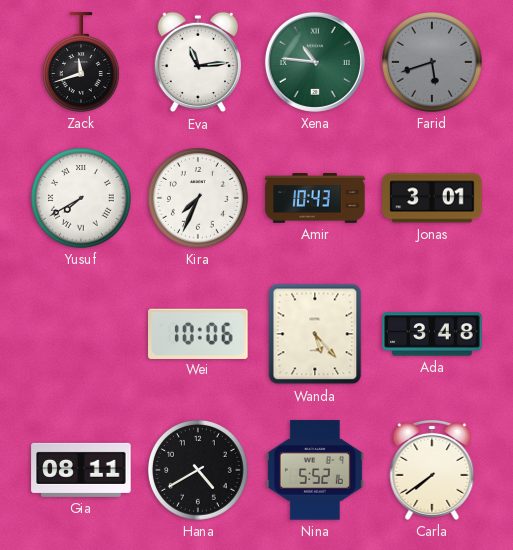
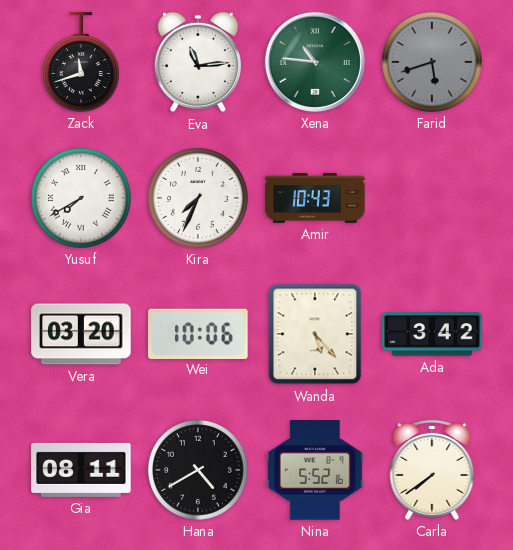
Jonas: 3:01 -> none
Vera: none -> 03:20
Ada: 3:48 -> 3:42
